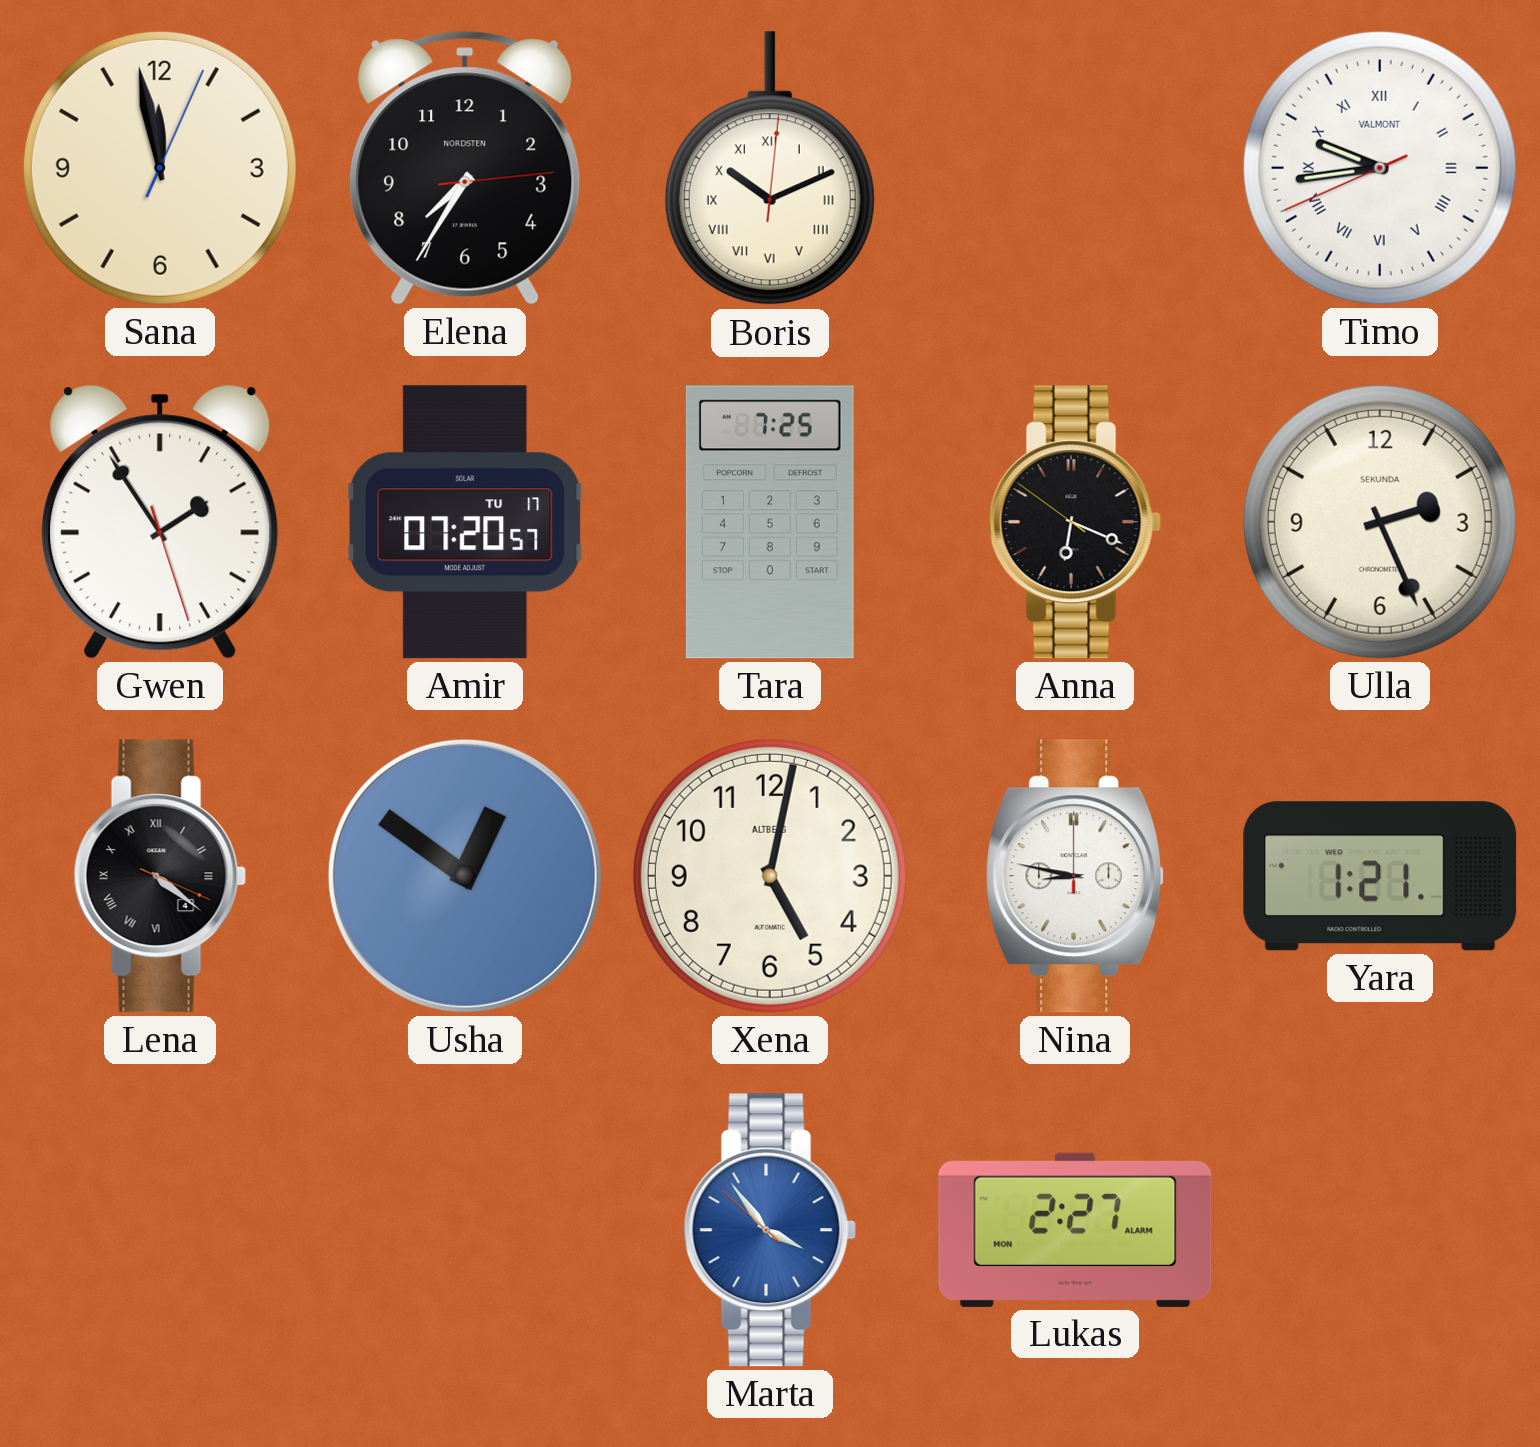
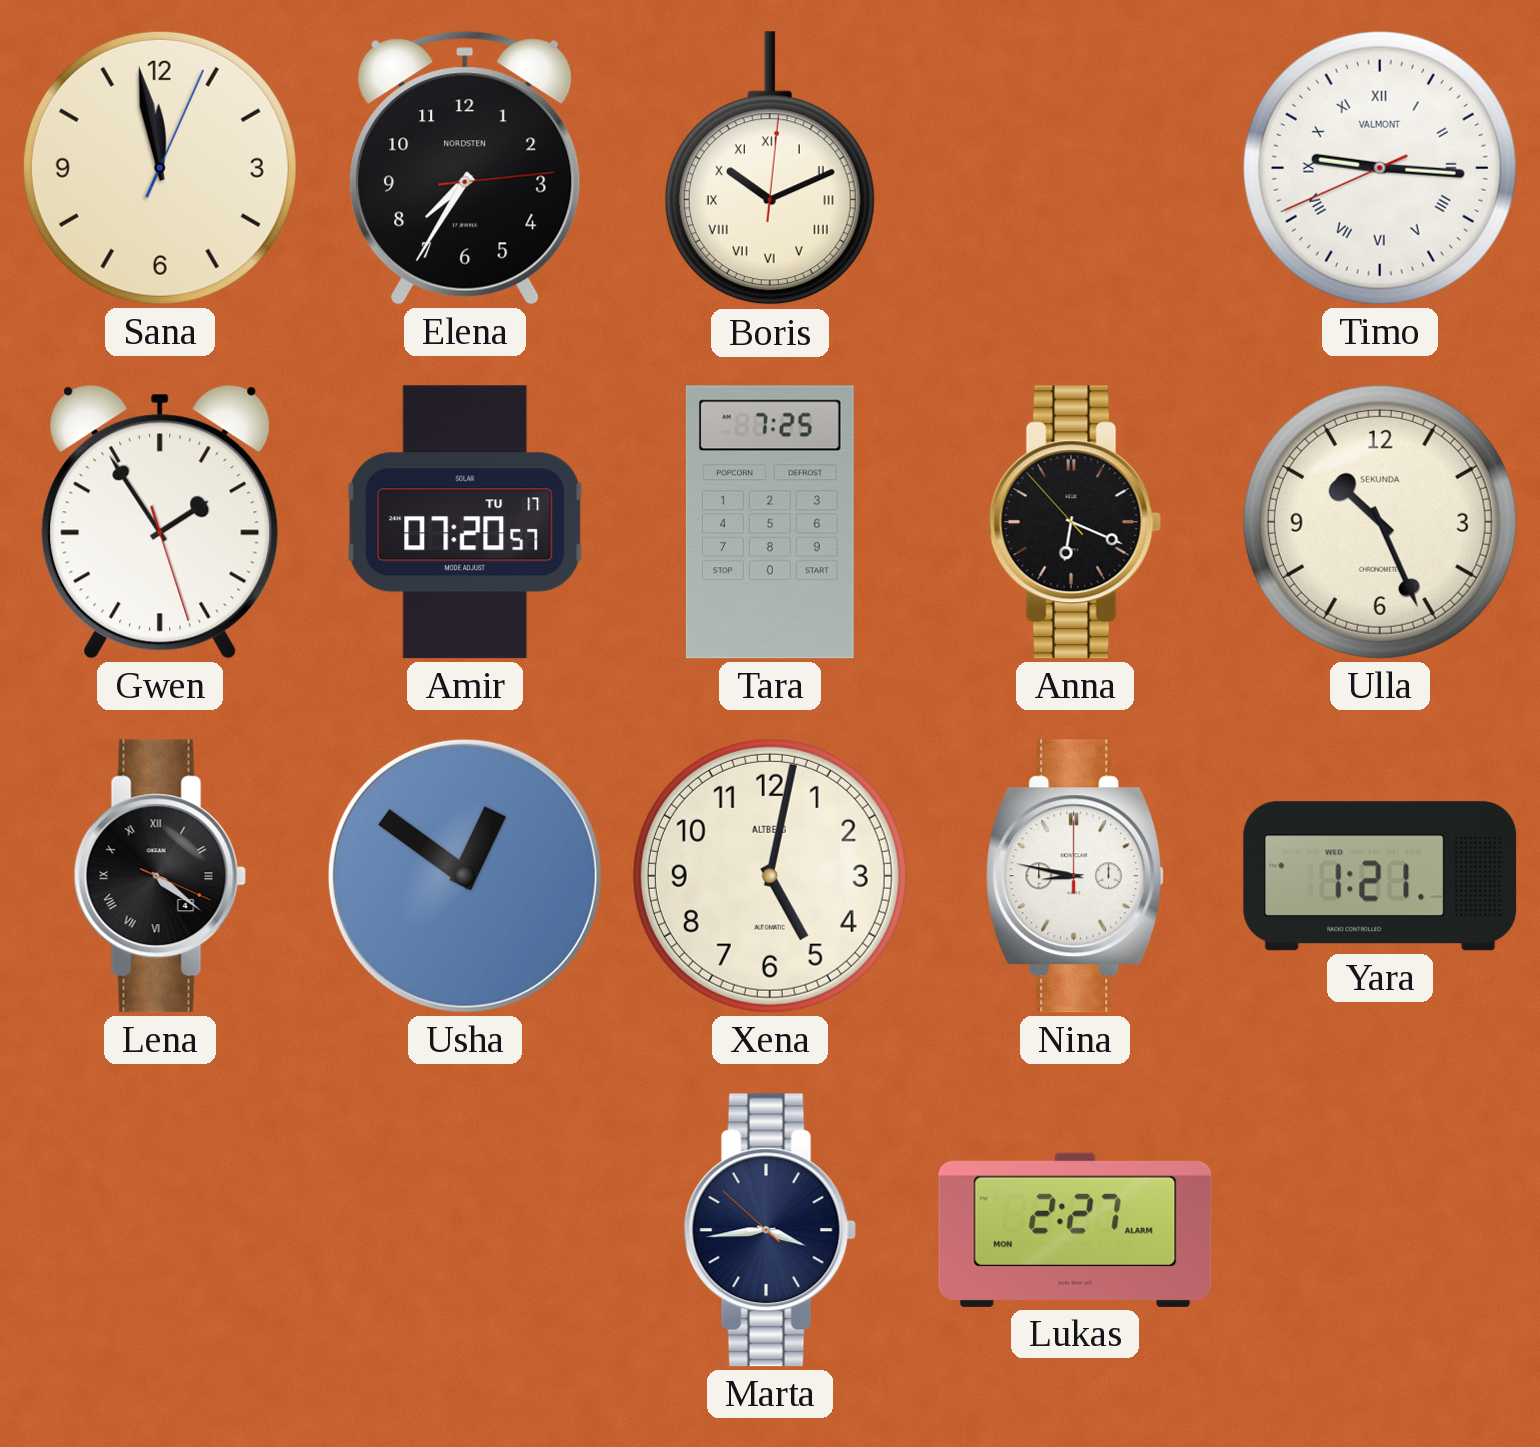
Timo: 9:43 -> 9:15
Anna: 6:18:51 -> 6:18:53
Ulla: 2:26 -> 10:26
Marta: 3:53 -> 3:43
Marta dial: blue -> navy
